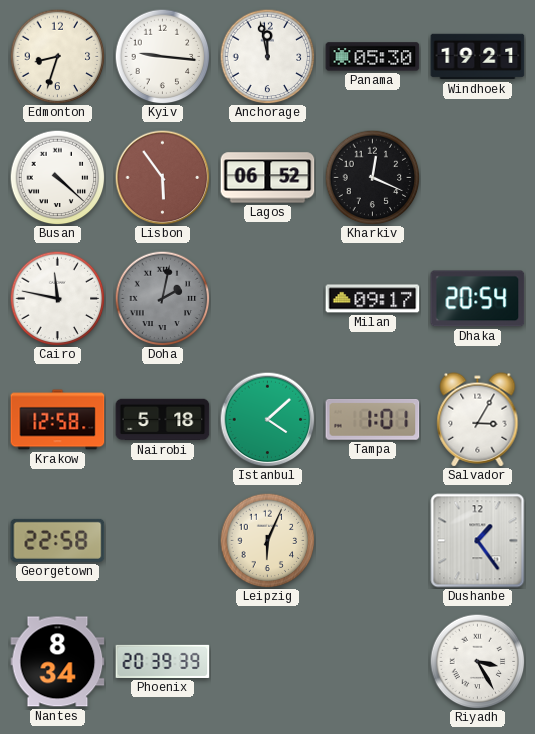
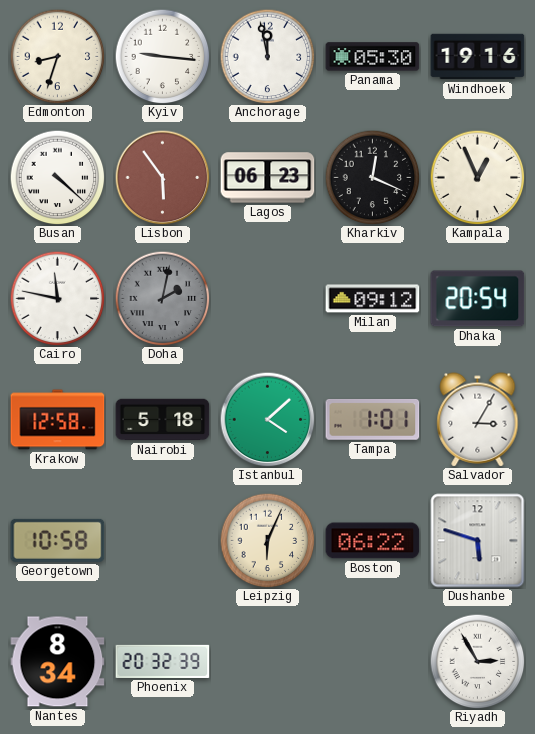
Windhoek: 19:21 -> 19:16
Lagos: 06:52 -> 06:23
Kampala: none -> 12:56
Milan: 09:17 -> 09:12
Georgetown: 22:58 -> 10:58
Boston: none -> 06:22
Dushanbe: 1:24 -> 5:48
Phoenix: 20:39 -> 20:32
Riyadh: 3:25 -> 2:55
